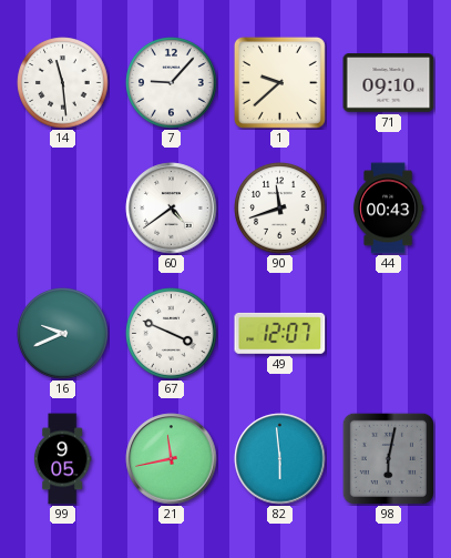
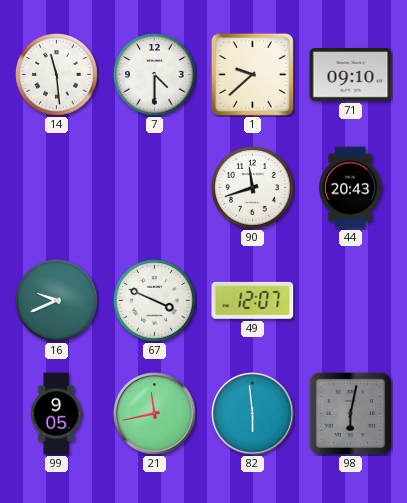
7: 9:07 -> 4:30
60: 4:39 -> none
44: 00:43 -> 20:43
